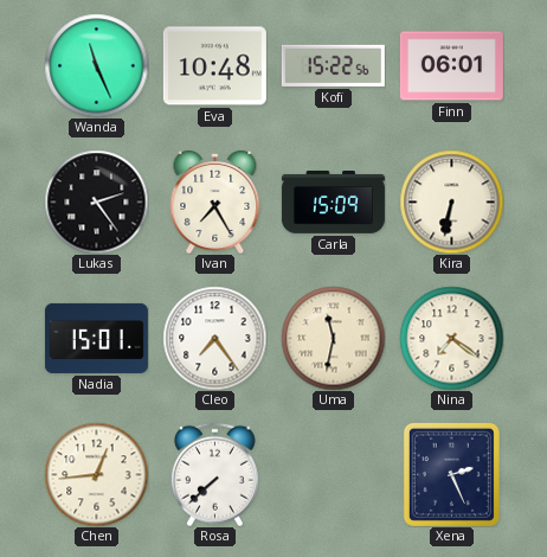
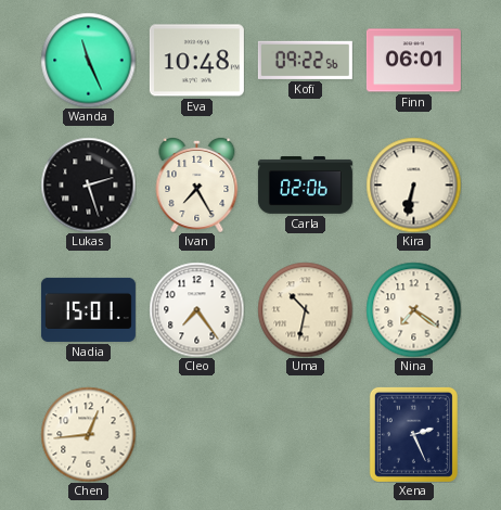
Kofi: 15:22 -> 09:22
Lukas: 2:24 -> 2:27
Carla: 15:09 -> 02:06
Uma: 11:32 -> 10:32
Rosa: 7:38 -> none
